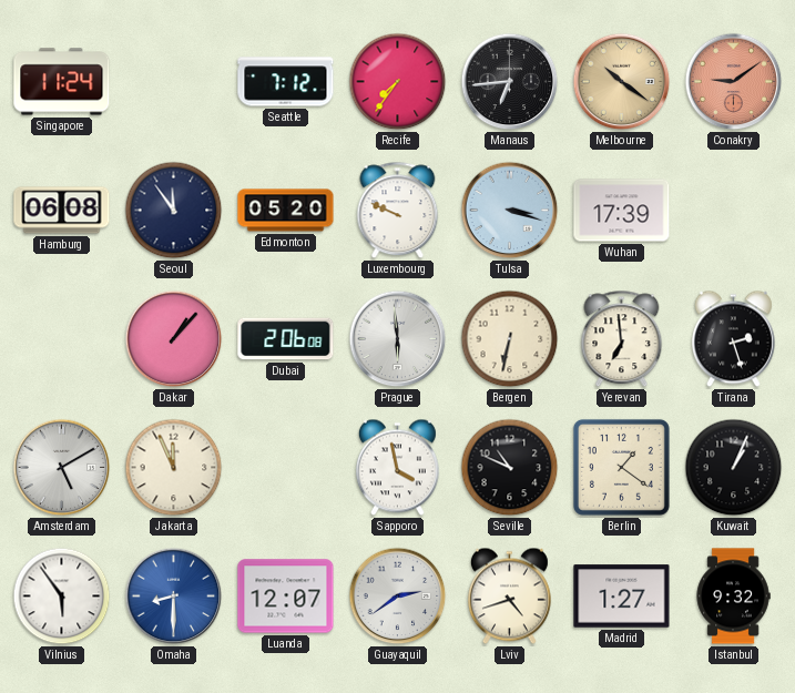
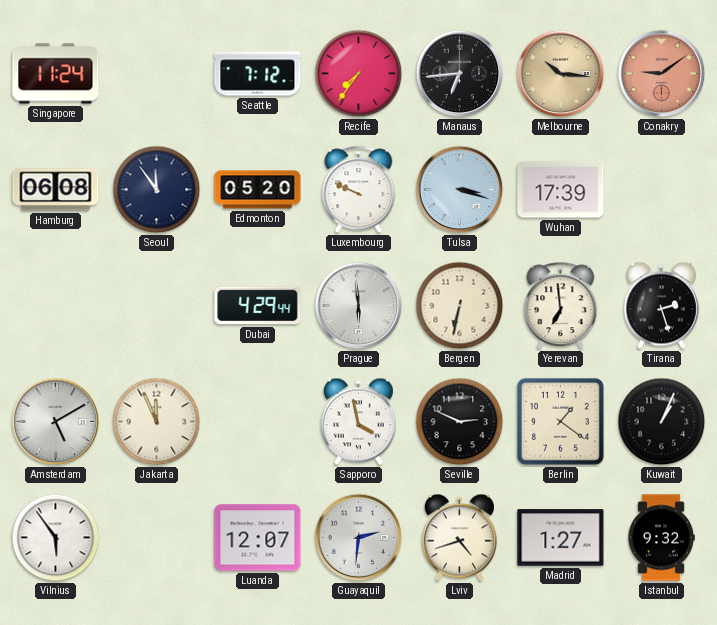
Melbourne: 10:21 -> 10:16
Dakar: 1:07 -> none
Dubai: 2:06 -> 4:29
Seville: 10:49 -> 2:49
Omaha: 8:30 -> none
Guayaquil: 2:39 -> 2:31
